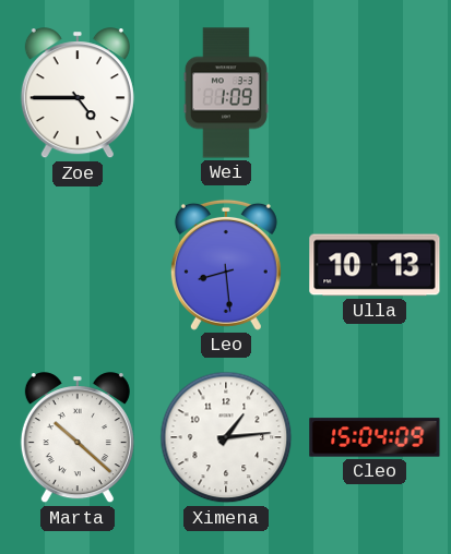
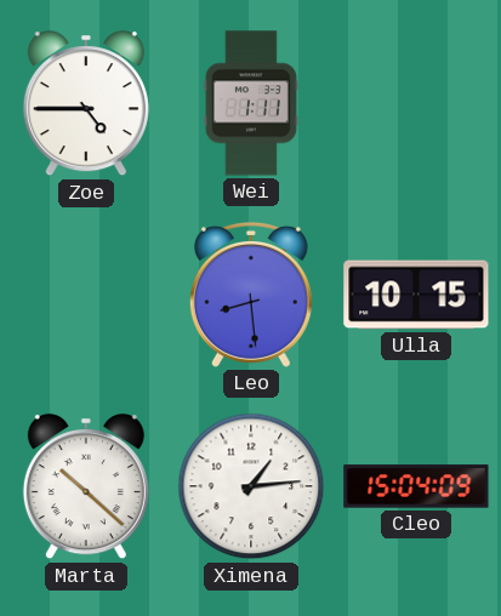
Wei: 1:09 -> 1:11
Ulla: 10:13 -> 10:15
